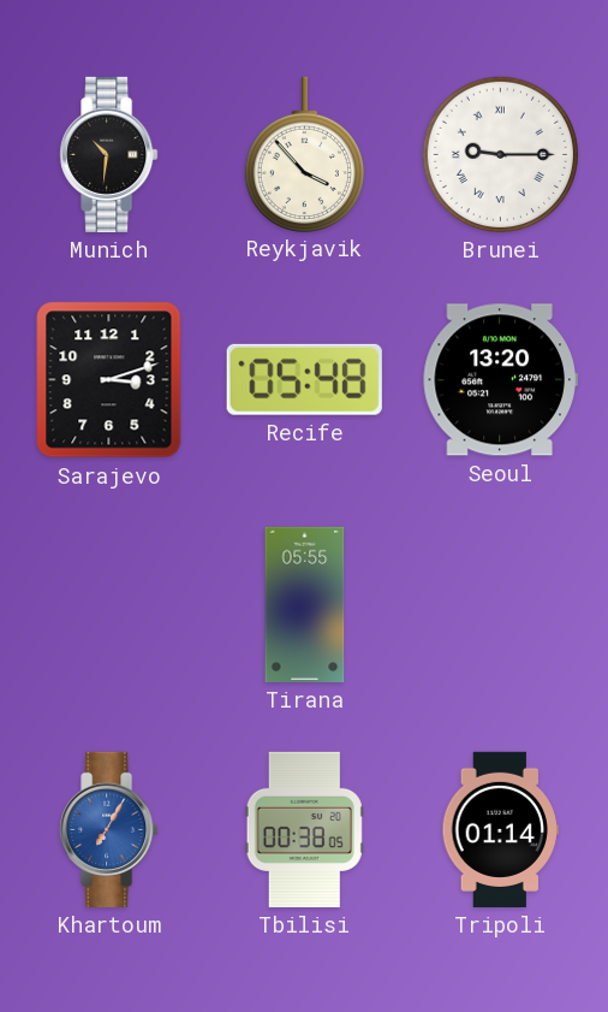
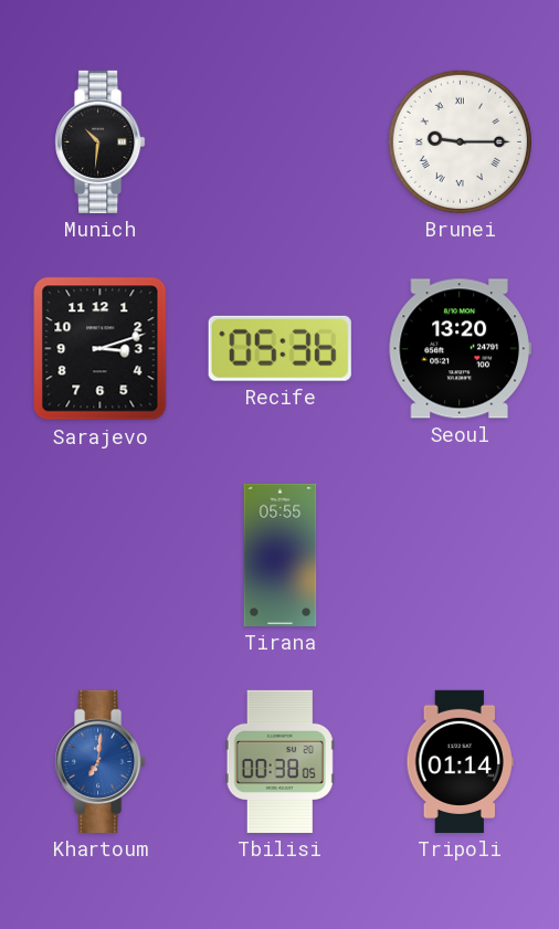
Reykjavik: 3:53 -> none
Recife: 05:48 -> 05:36
Khartoum: 7:05 -> 7:01
